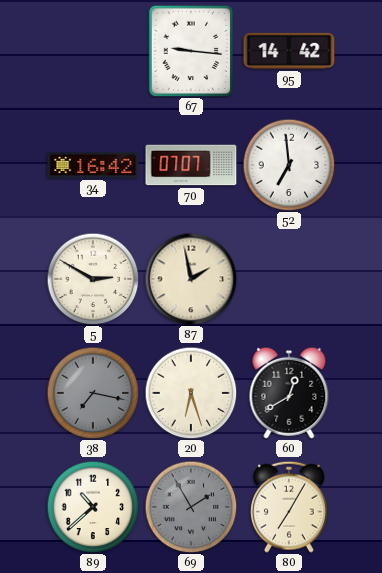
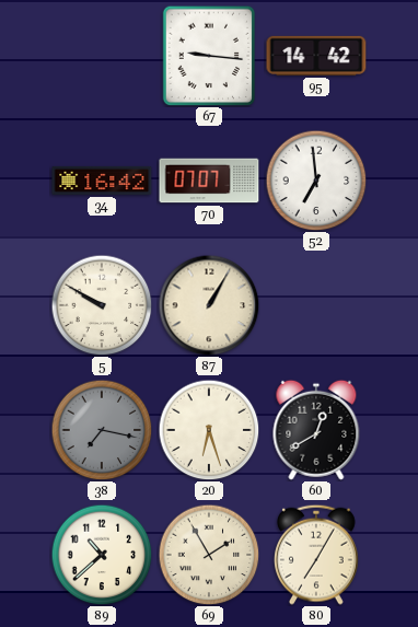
5: 2:50 -> 9:50
87: 1:58 -> 1:05
69 dial: grey -> cream
